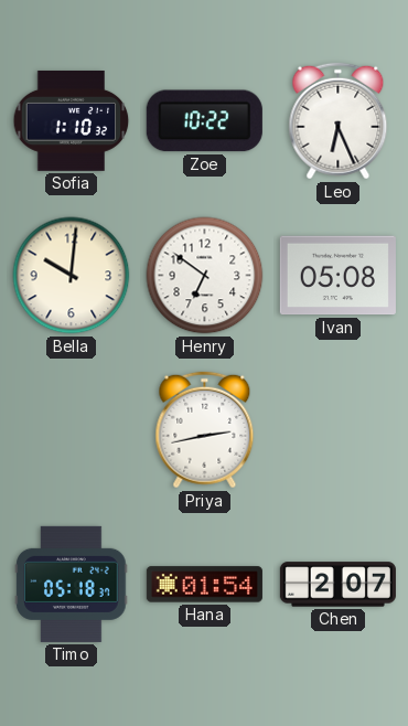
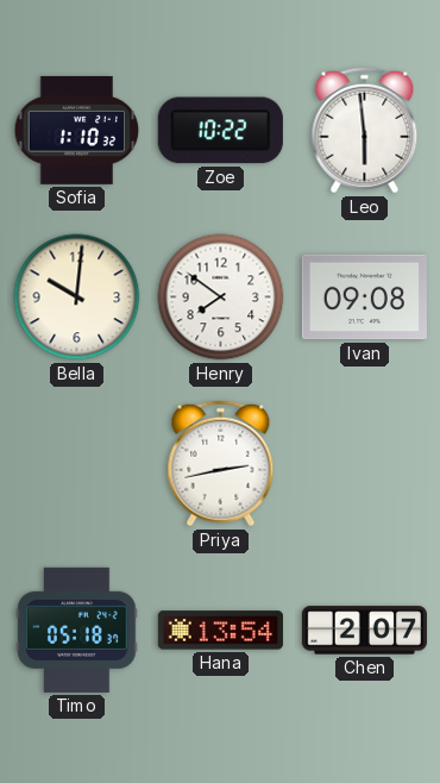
Leo: 6:26 -> 5:59
Henry: 6:51 -> 7:51
Ivan: 05:08 -> 09:08
Hana: 01:54 -> 13:54
